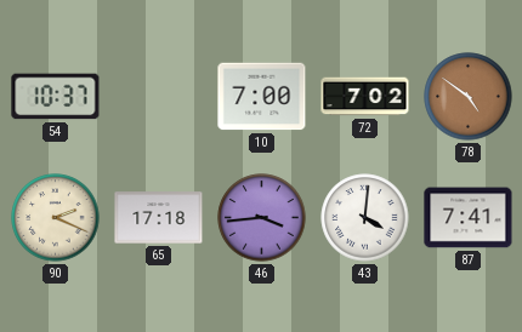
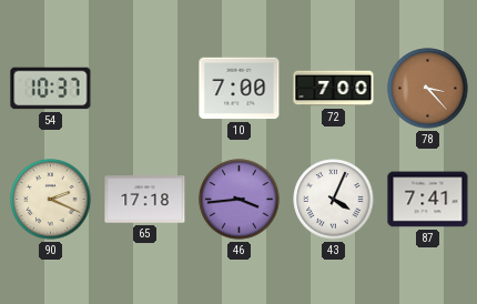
72: 7:02 -> 7:00
78: 4:51 -> 3:23
43: 4:01 -> 4:04
